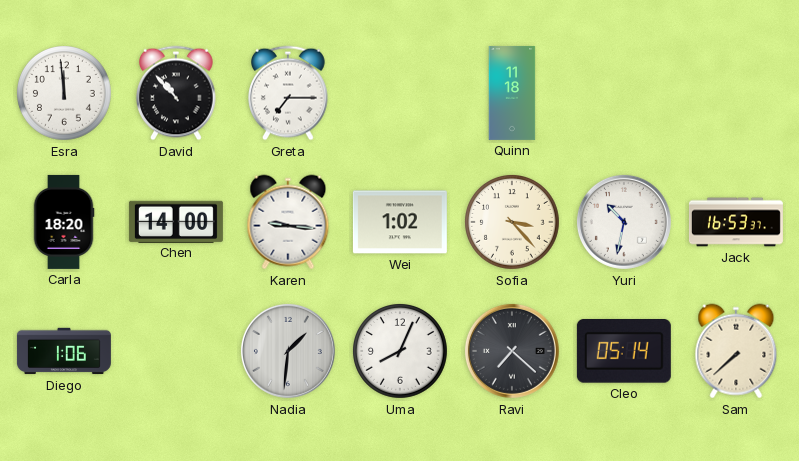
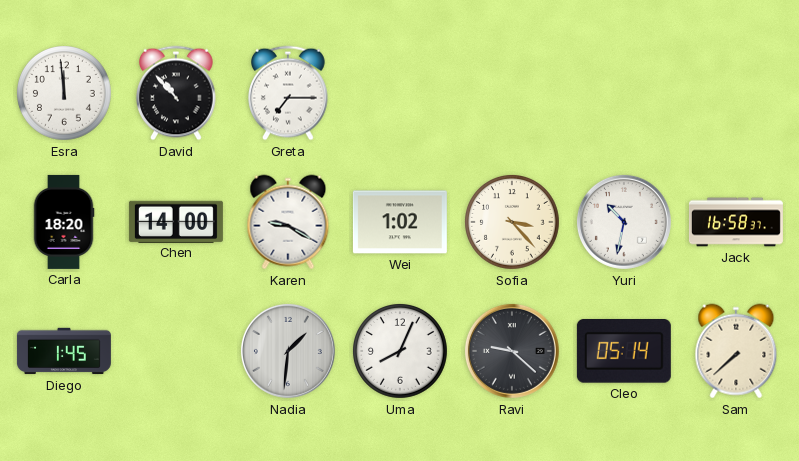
Quinn: 11:18 -> none
Karen: 9:16 -> 9:20
Jack: 16:53 -> 16:58
Diego: 1:06 -> 1:45
Ravi: 7:22 -> 9:22
